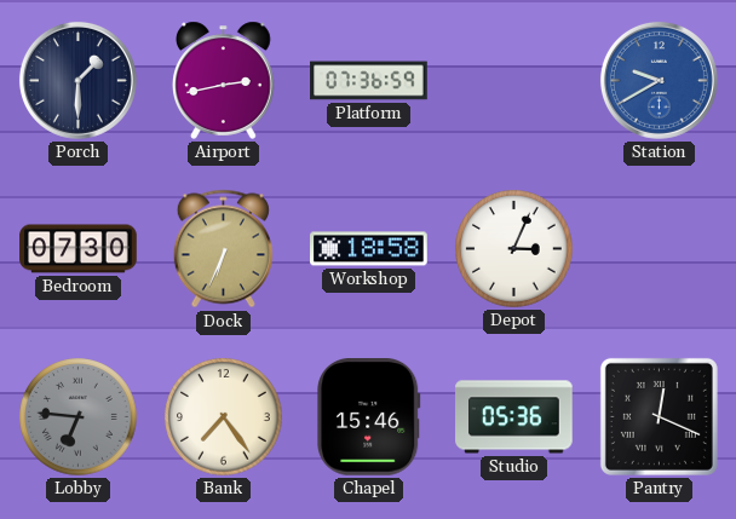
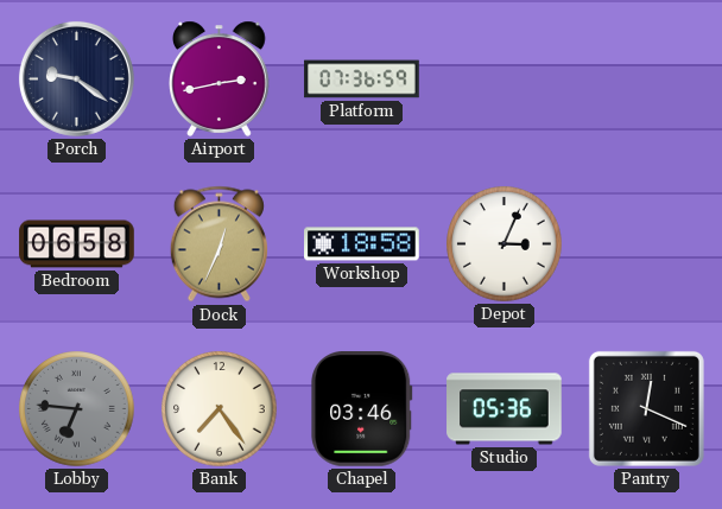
Porch: 1:30 -> 9:21
Station: 9:40 -> none
Bedroom: 07:30 -> 06:58
Dock: 6:34 -> 12:34
Chapel: 15:46 -> 03:46
